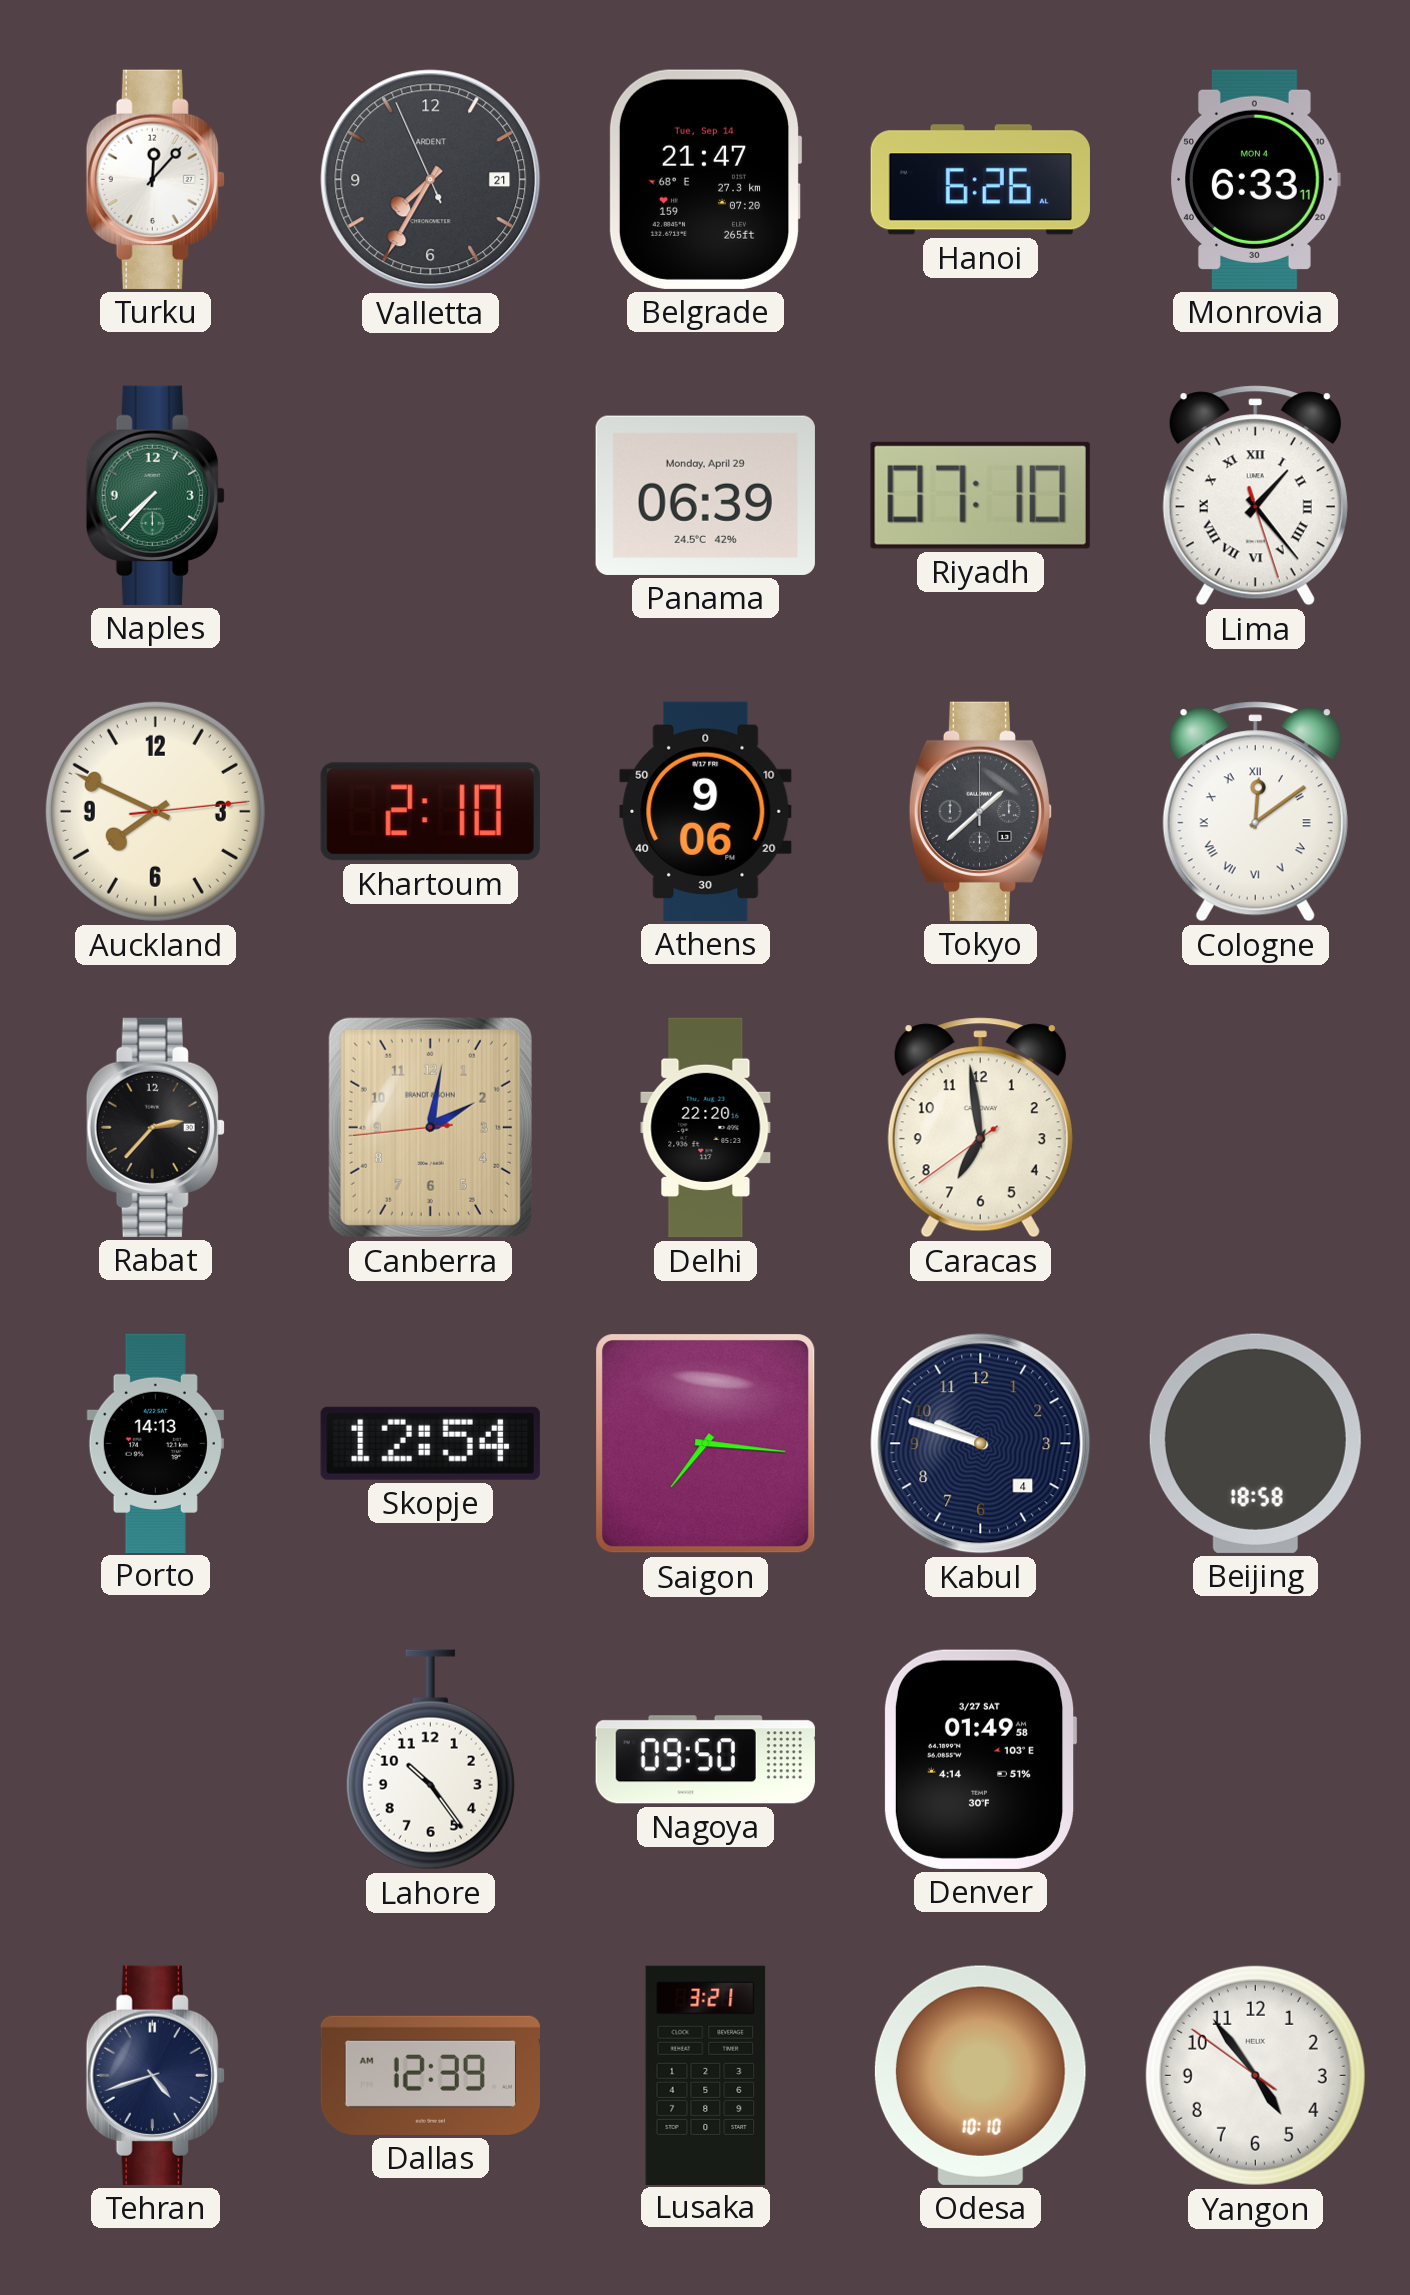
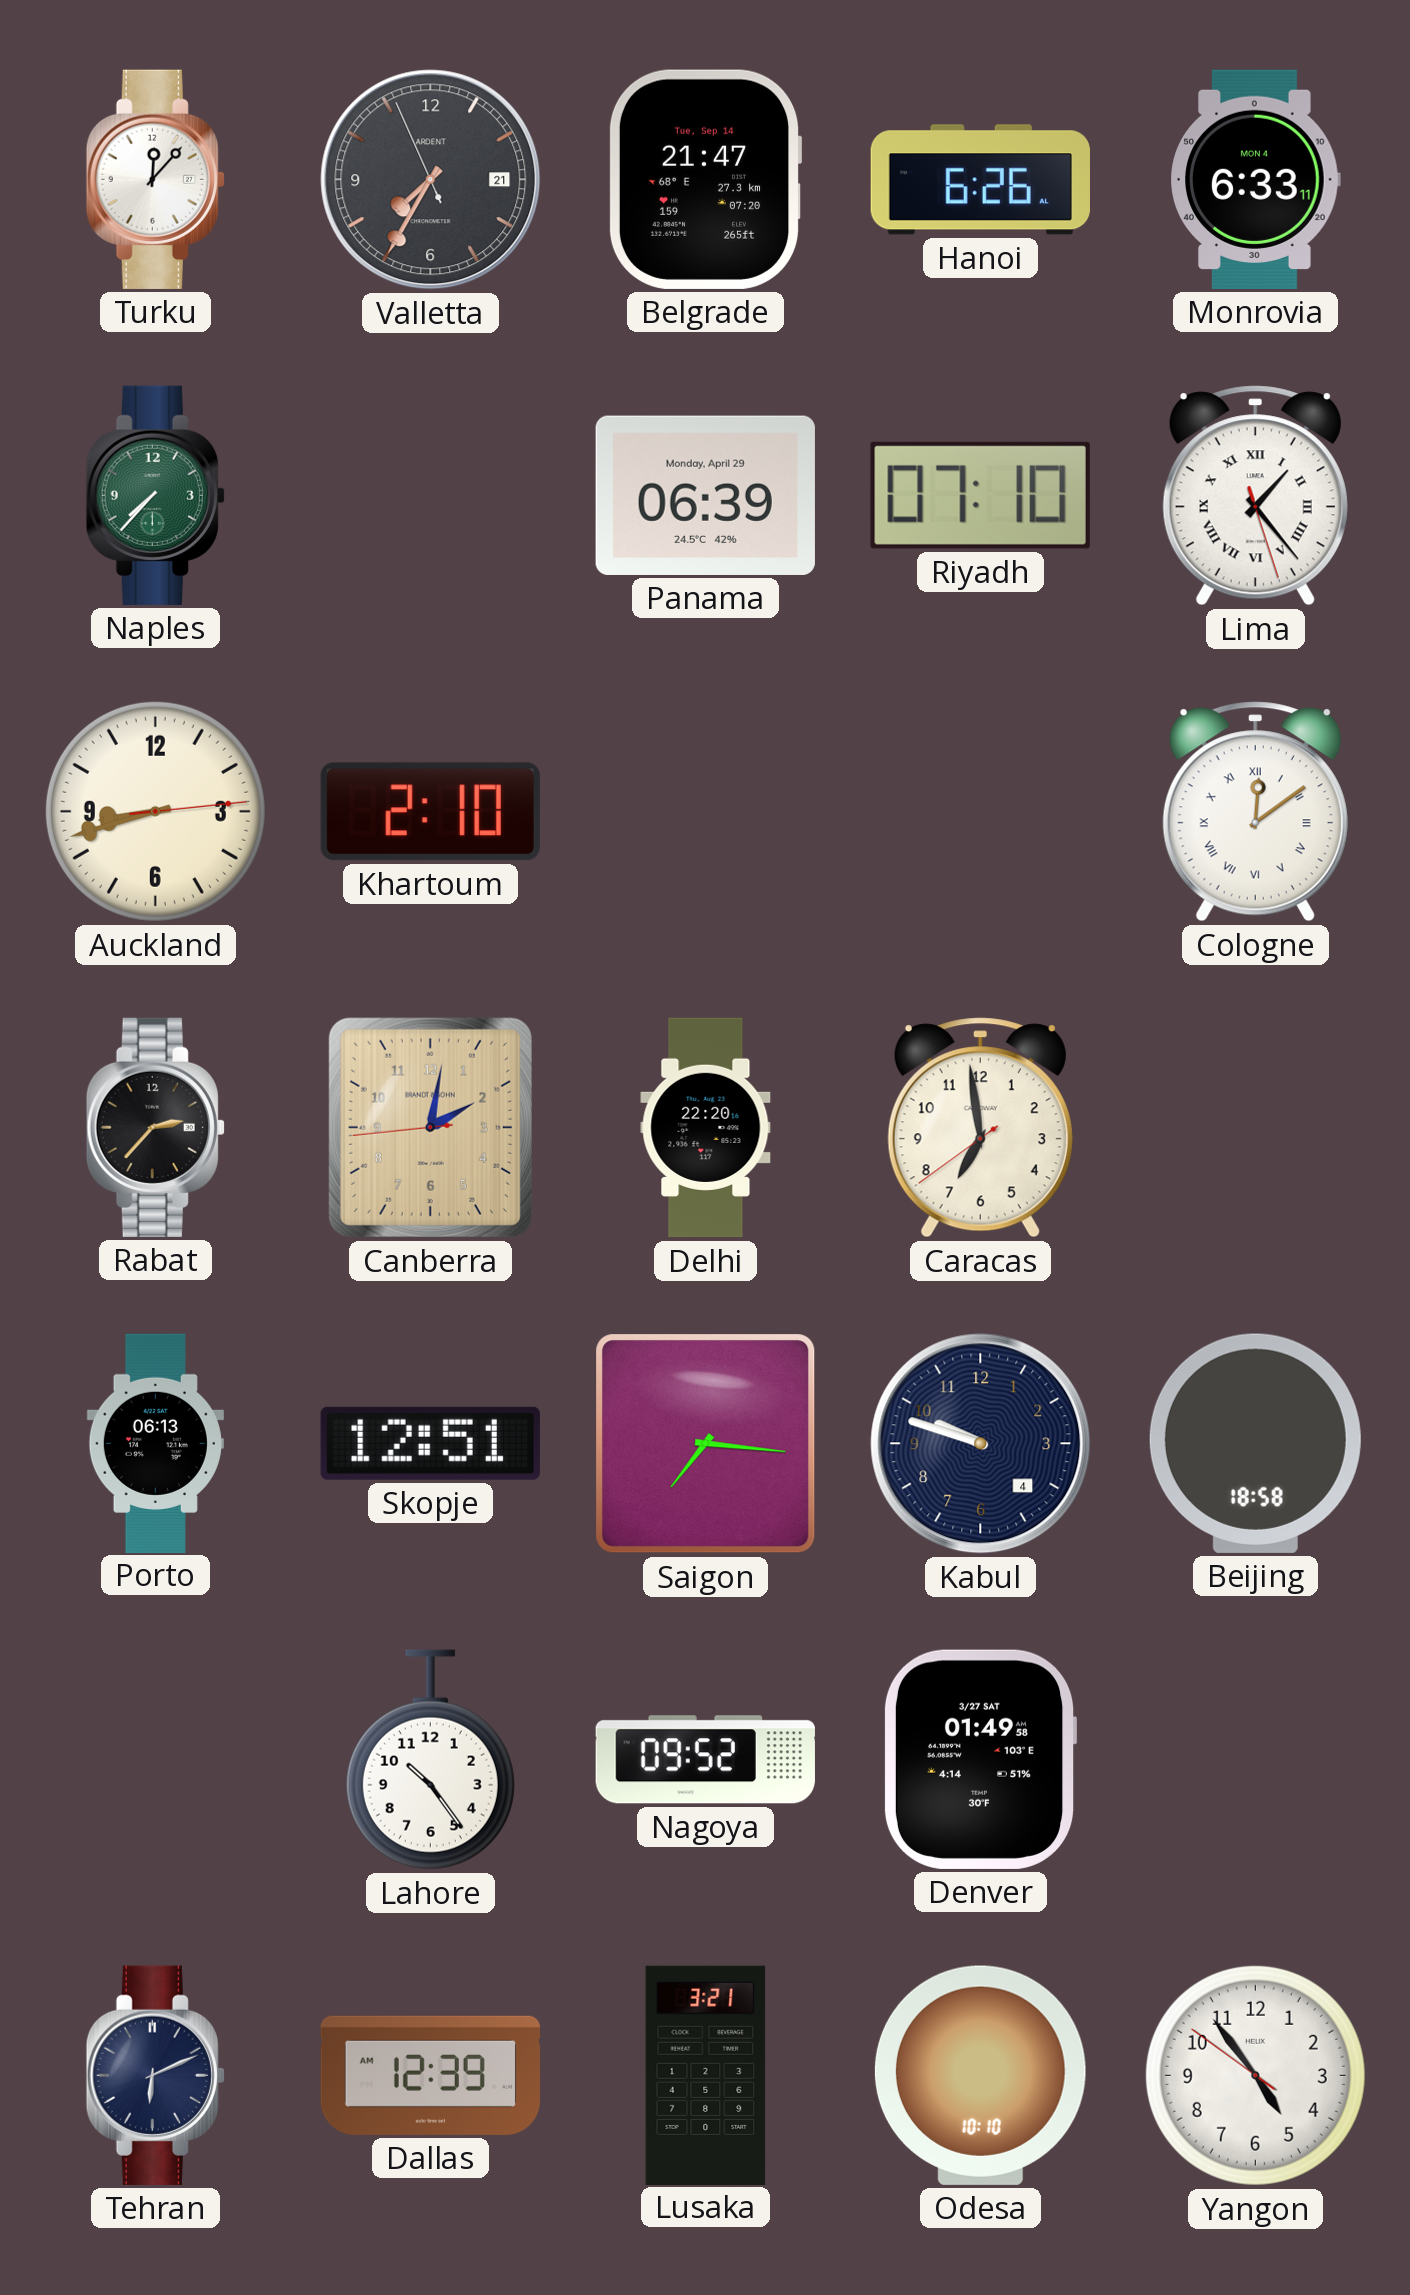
Auckland: 7:49 -> 8:42
Athens: 9:06 -> none
Tokyo: 1:38 -> none
Porto: 14:13 -> 06:13
Skopje: 12:54 -> 12:51
Nagoya: 09:50 -> 09:52
Tehran: 4:42 -> 6:11
